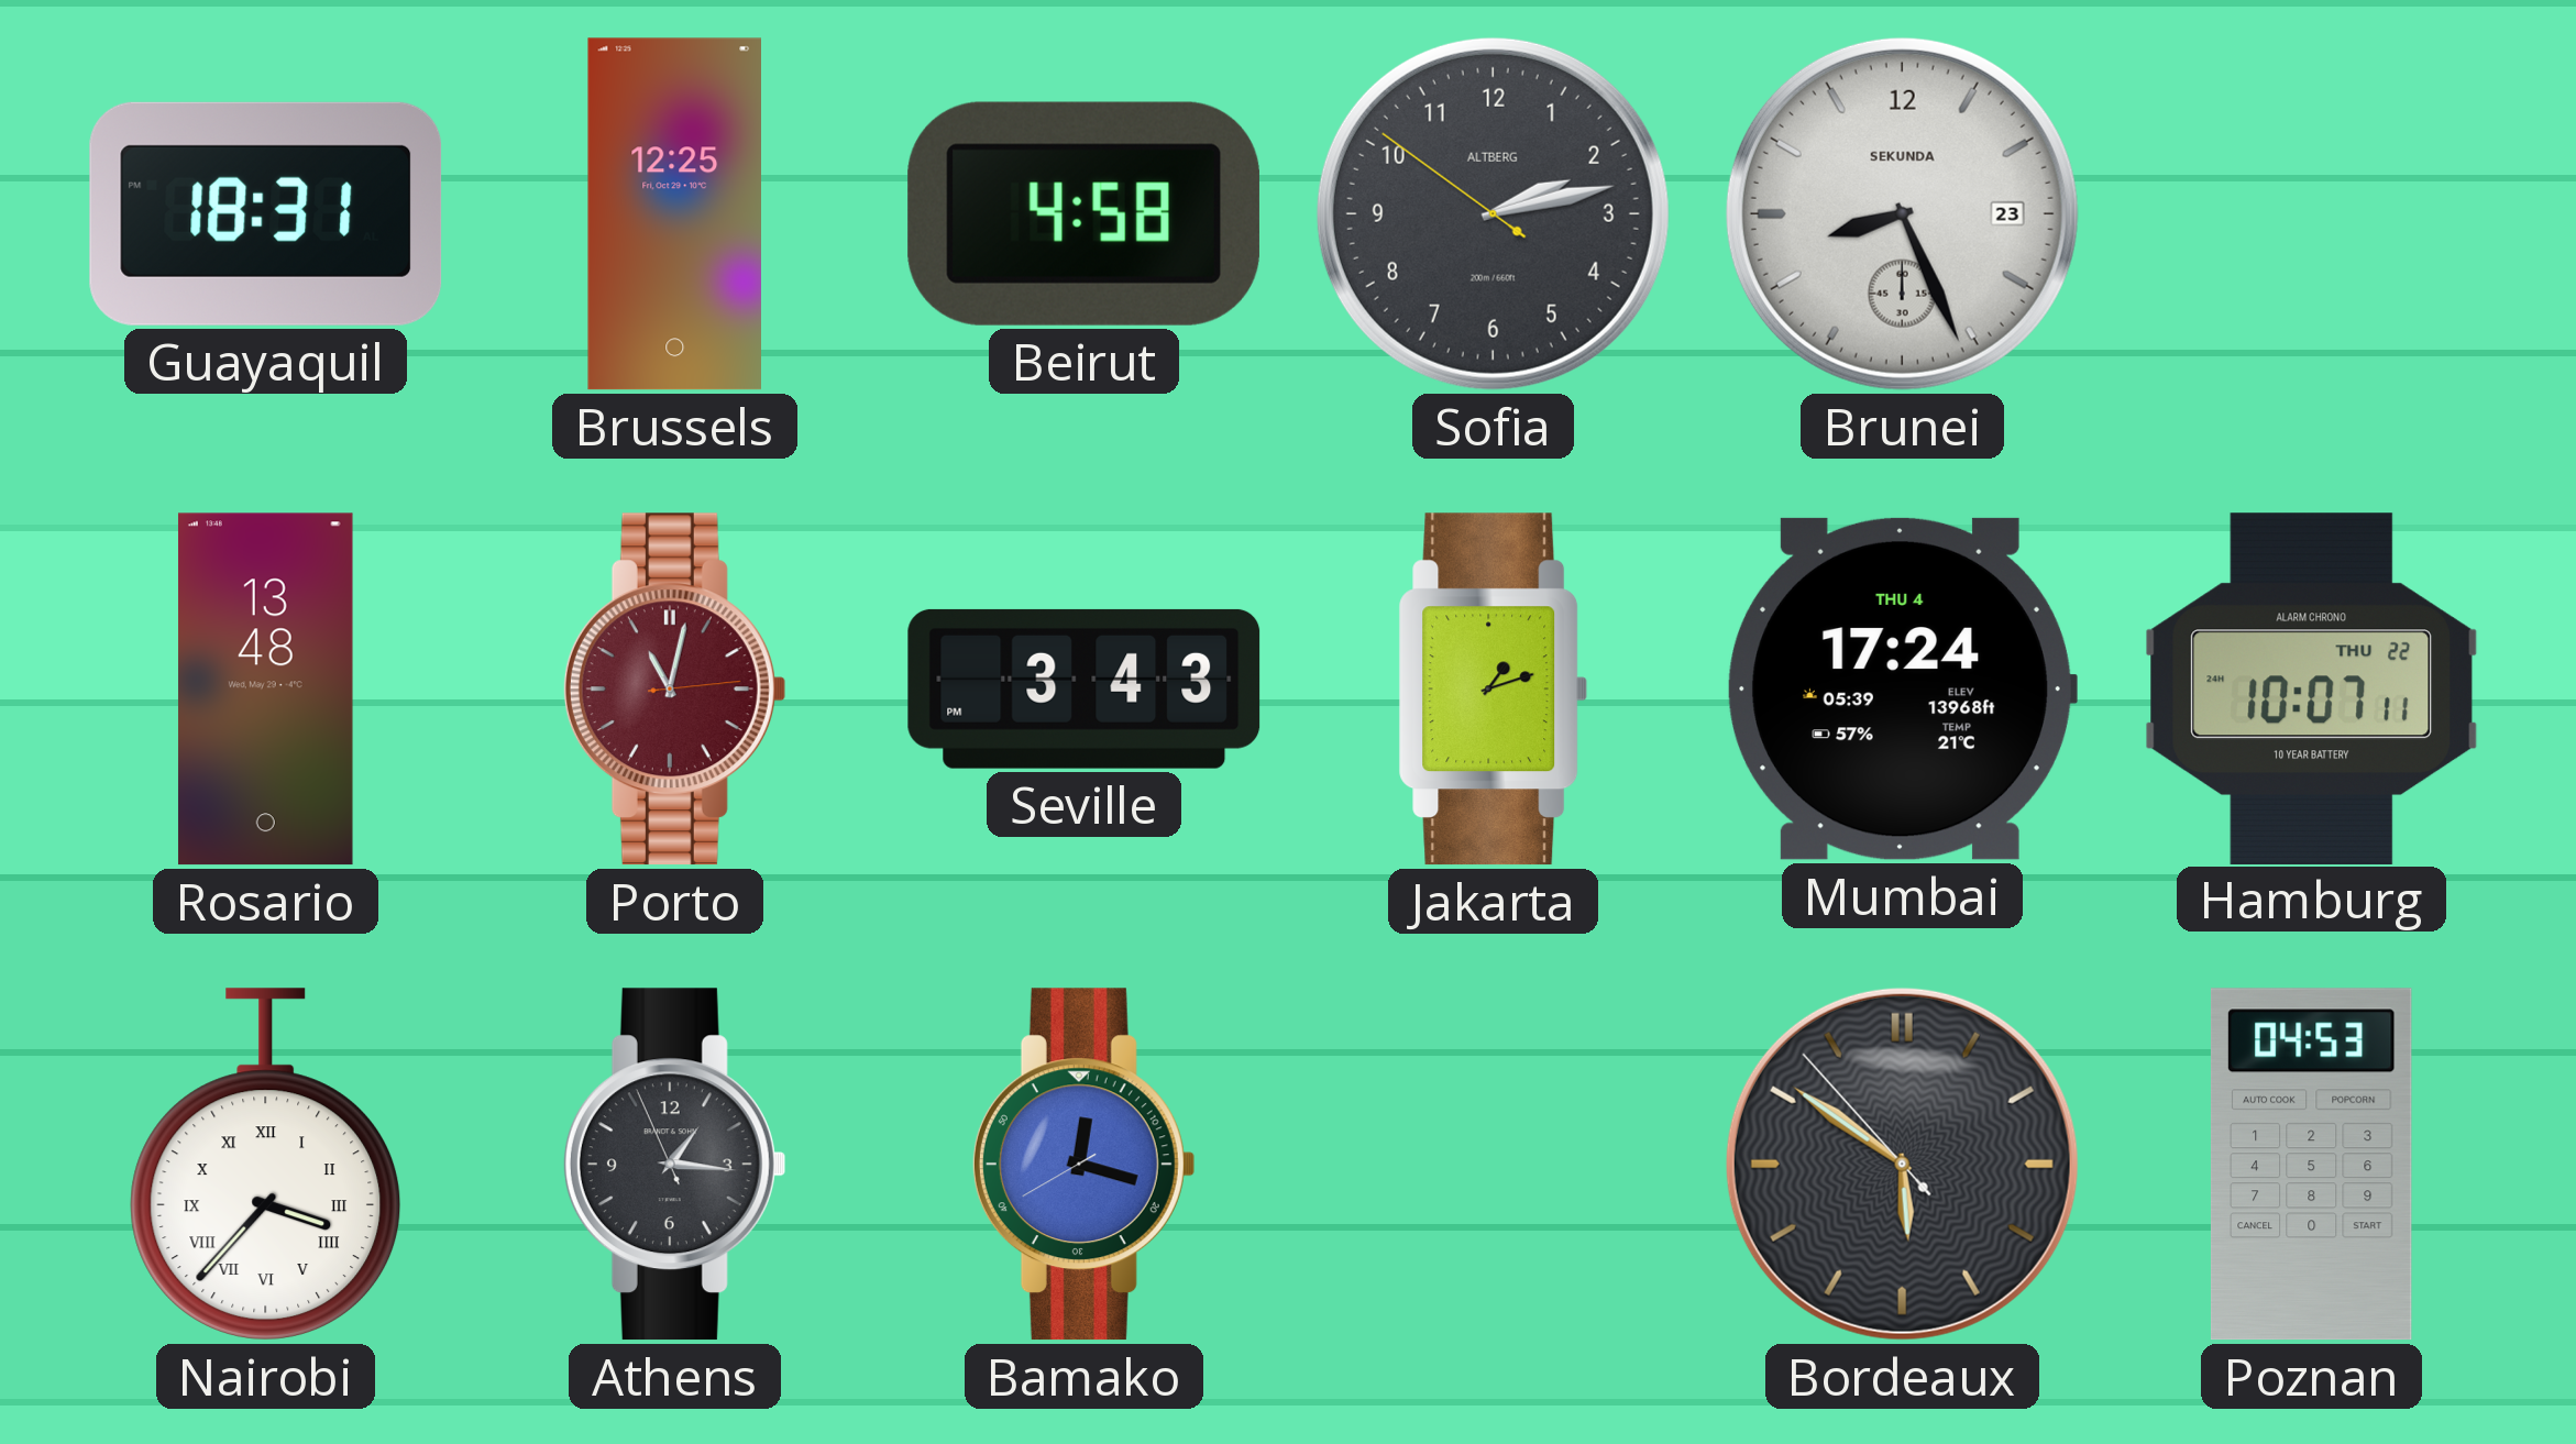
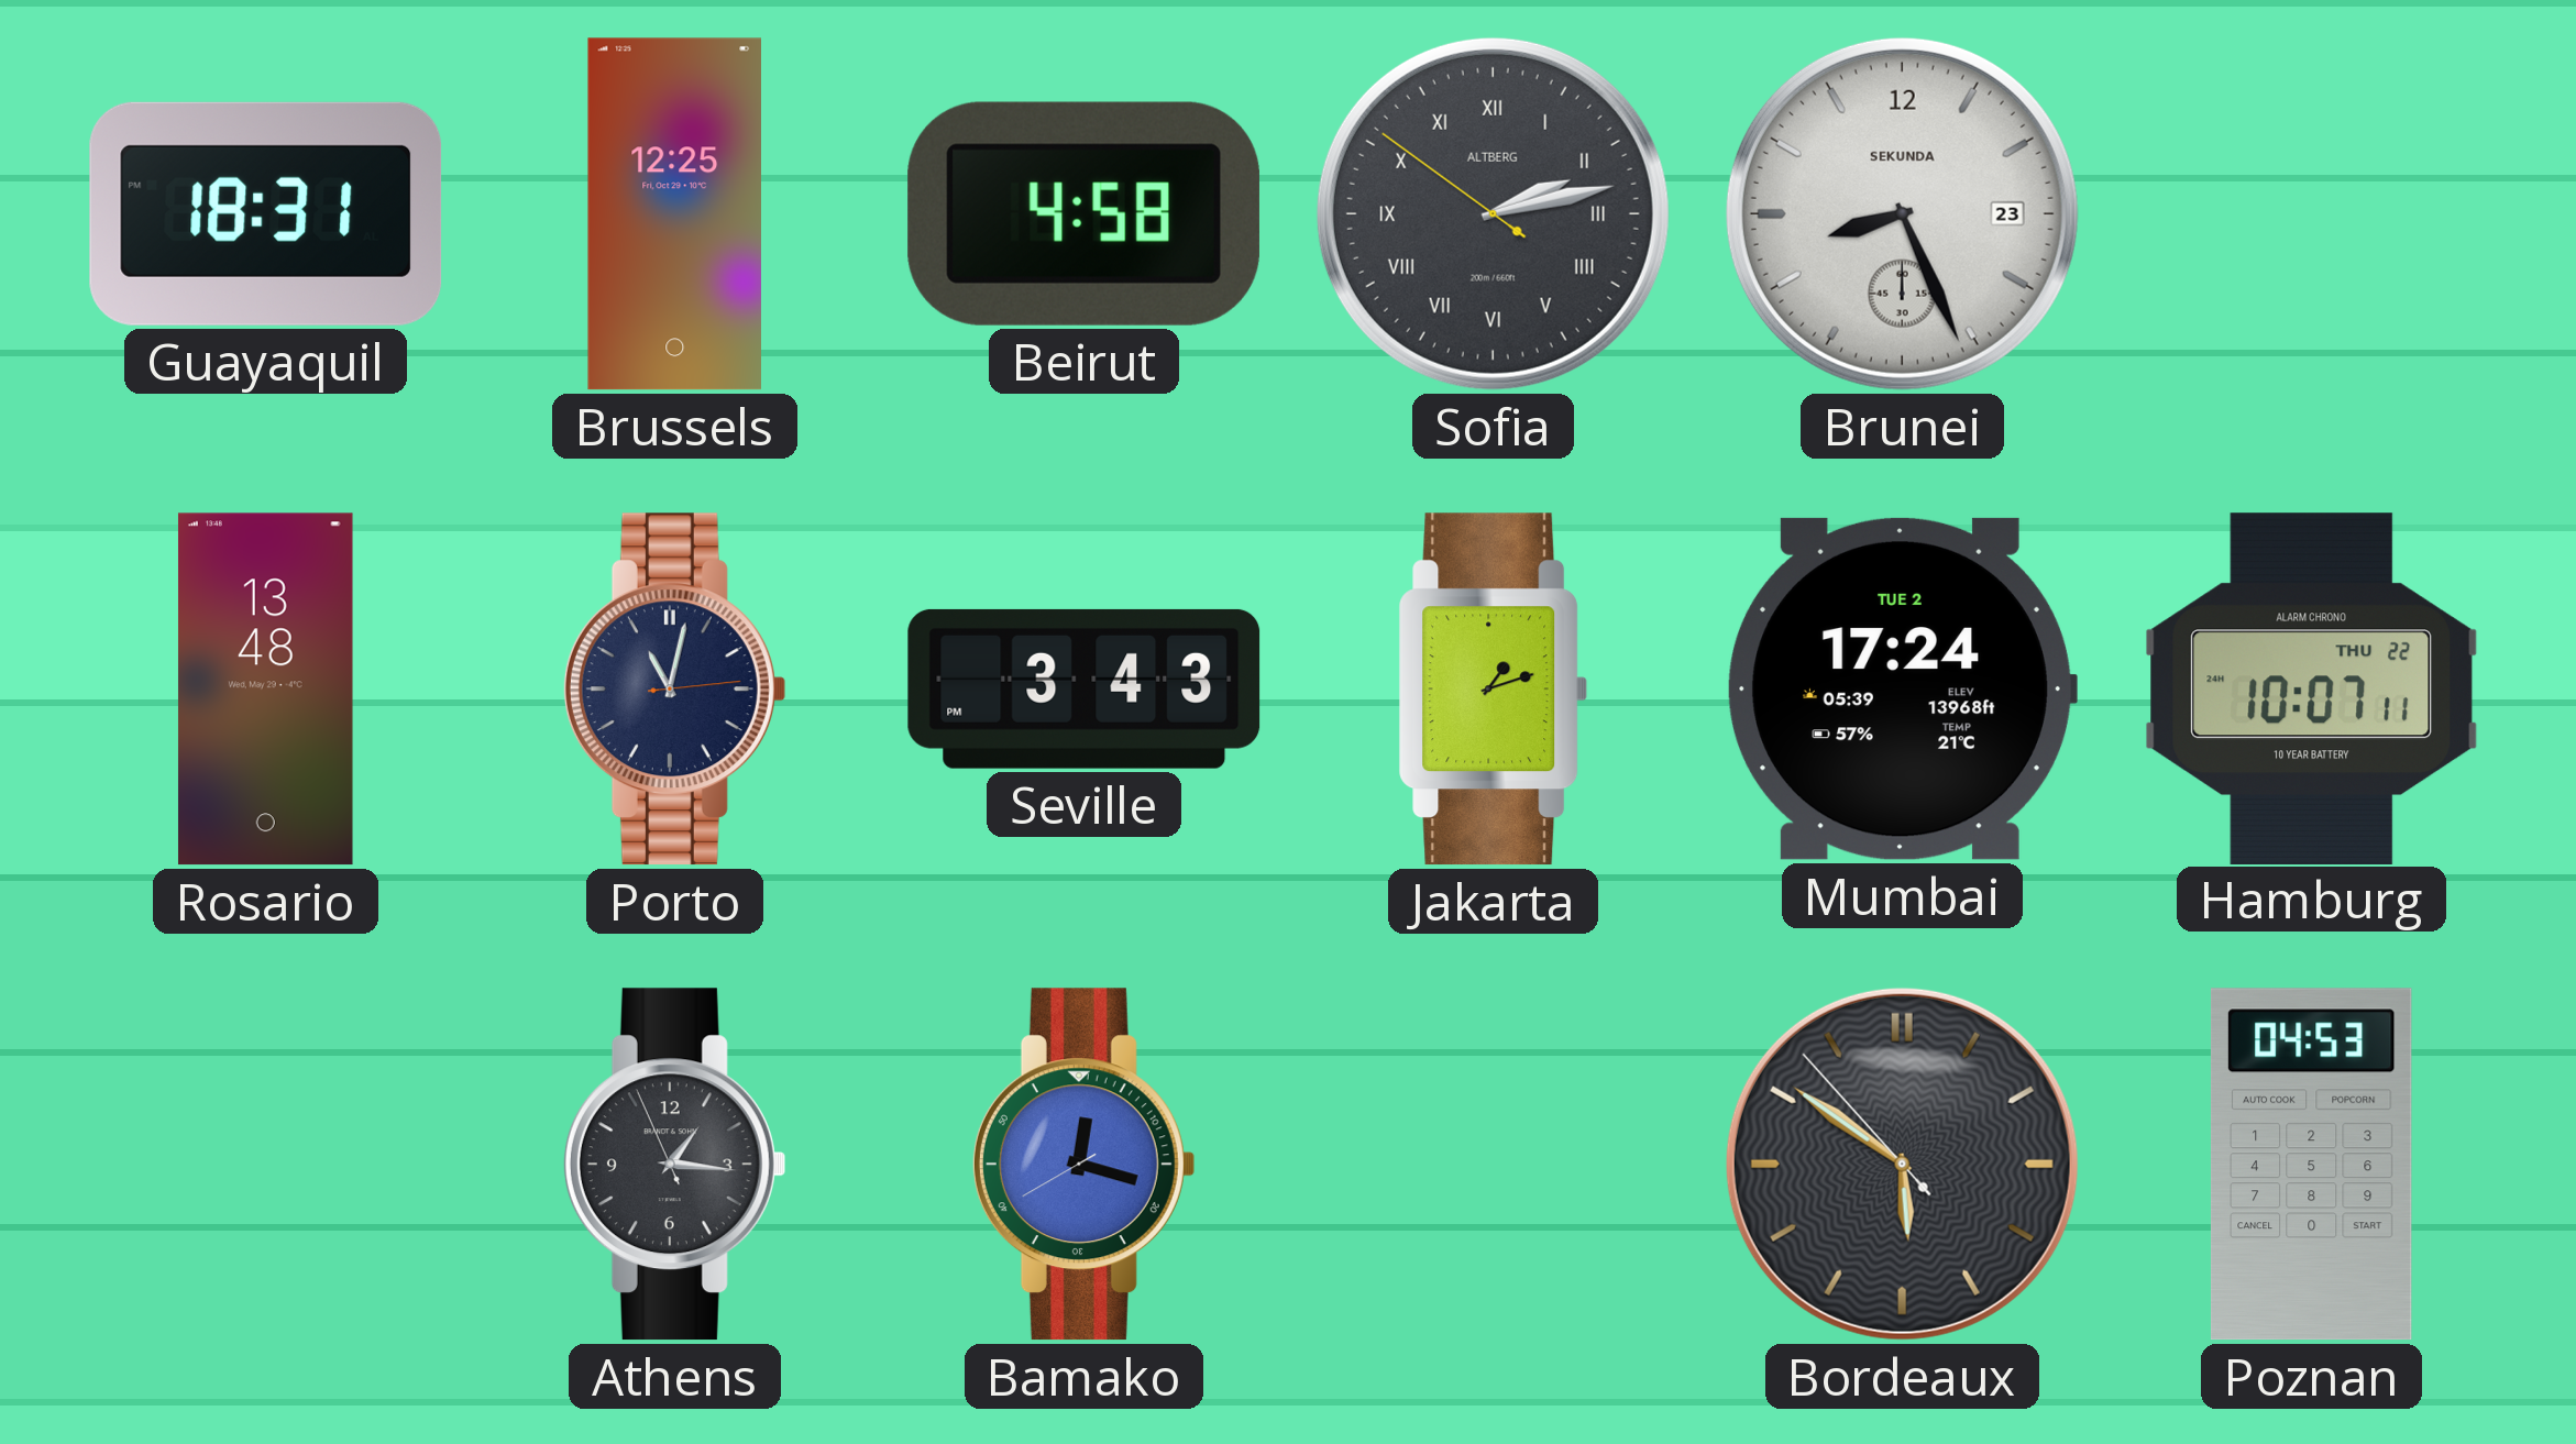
Sofia numerals: Arabic -> Roman
Porto dial: burgundy -> navy
Mumbai date: THU 4 -> TUE 2
Nairobi: 3:37 -> none
